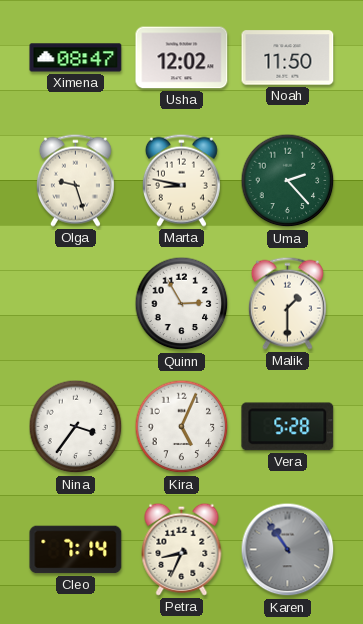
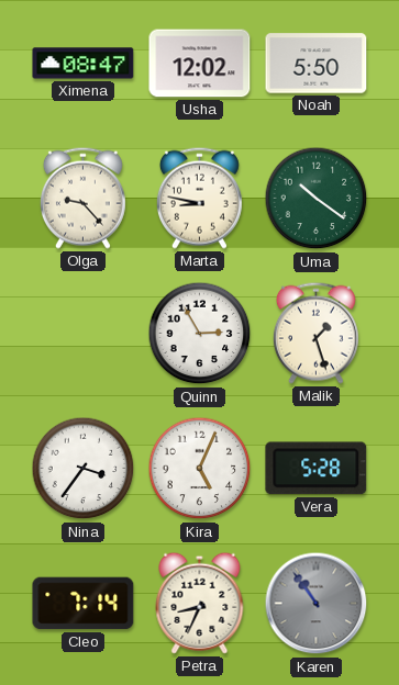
Noah: 11:50 -> 5:50
Olga: 9:27 -> 9:23
Uma: 2:23 -> 10:21
Malik: 1:30 -> 1:27
